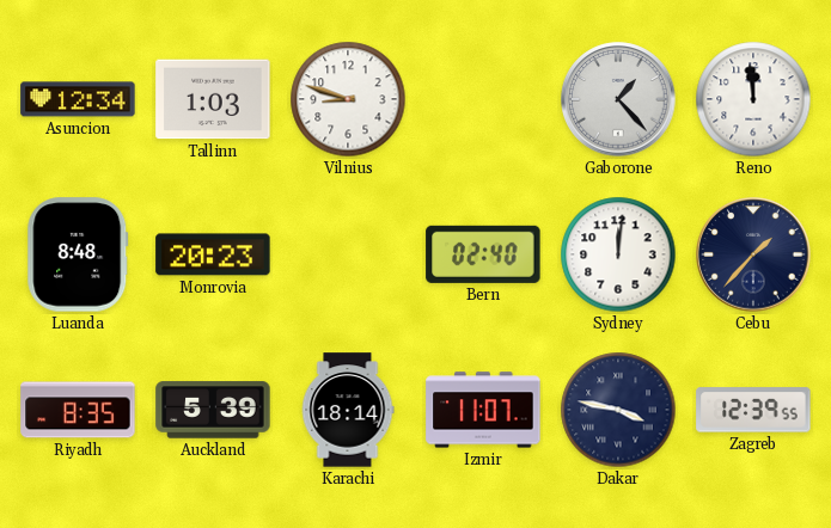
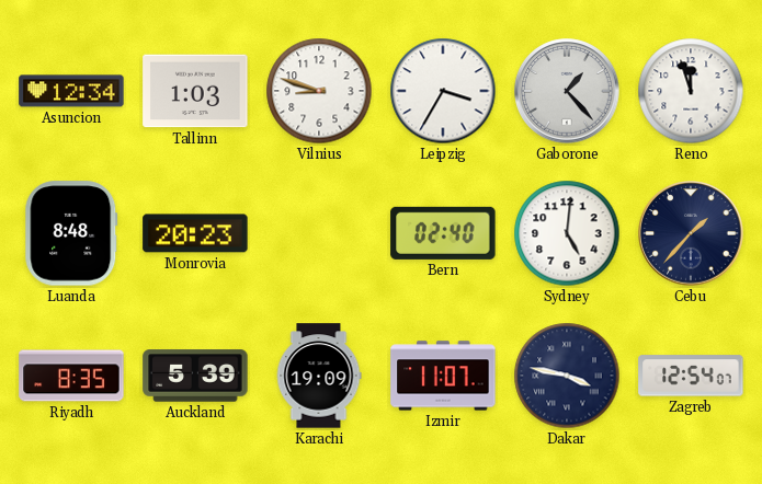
Leipzig: none -> 3:35
Reno: 11:59 -> 11:57
Sydney: 12:01 -> 5:01
Karachi: 18:14 -> 19:09
Zagreb: 12:39 -> 12:54
